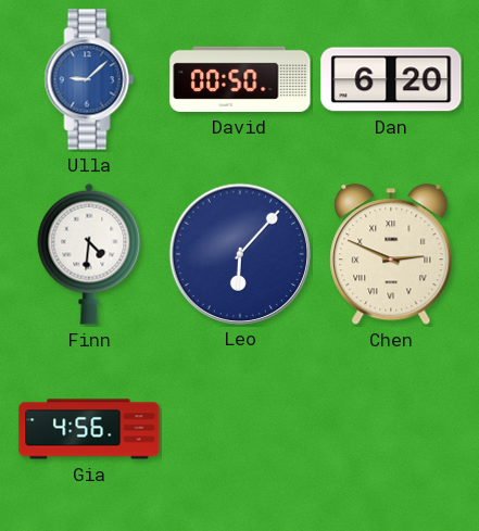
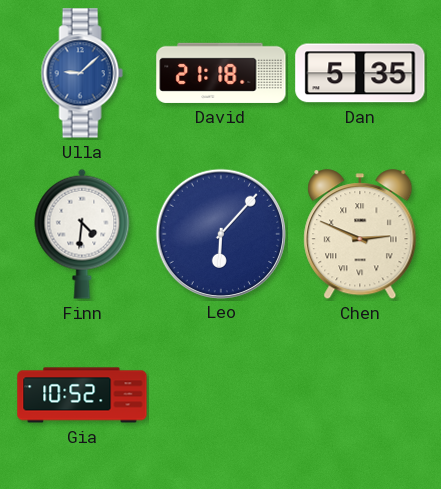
David: 00:50 -> 21:18
Dan: 6:20 -> 5:35
Gia: 4:56 -> 10:52
